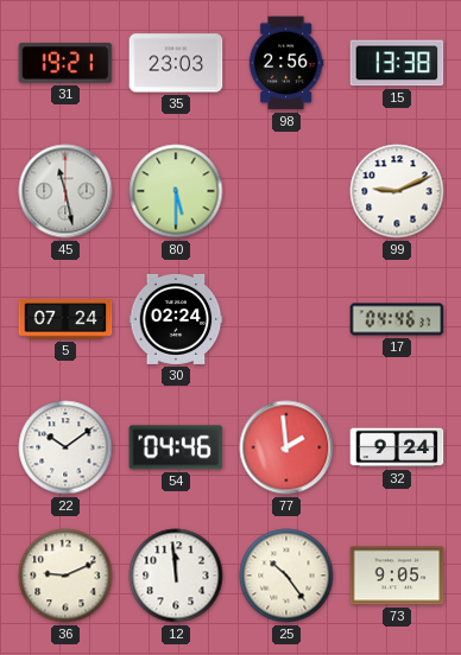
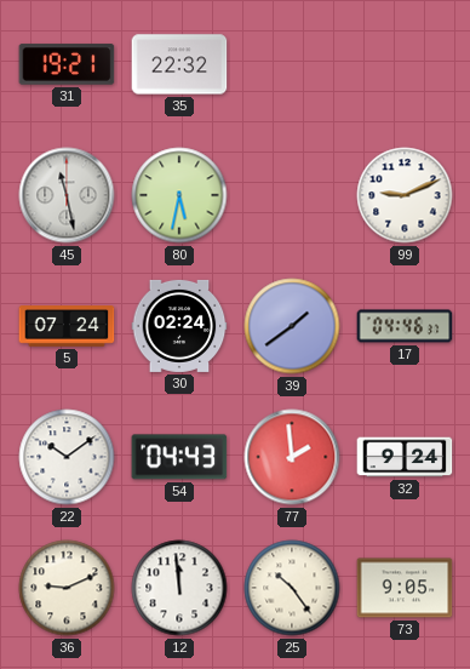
35: 23:03 -> 22:32
98: 2:56 -> none
15: 13:38 -> none
80: 5:30 -> 5:32
39: none -> 1:39
54: 04:46 -> 04:43
